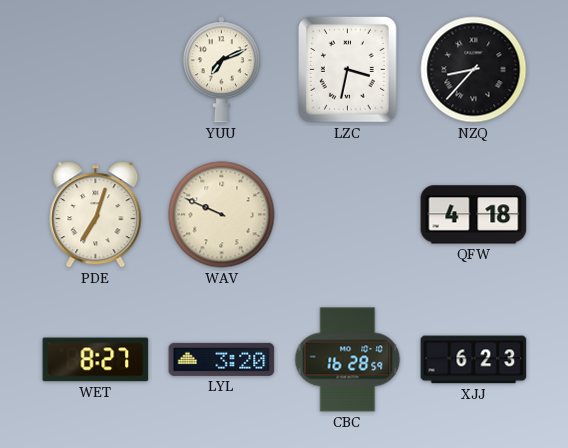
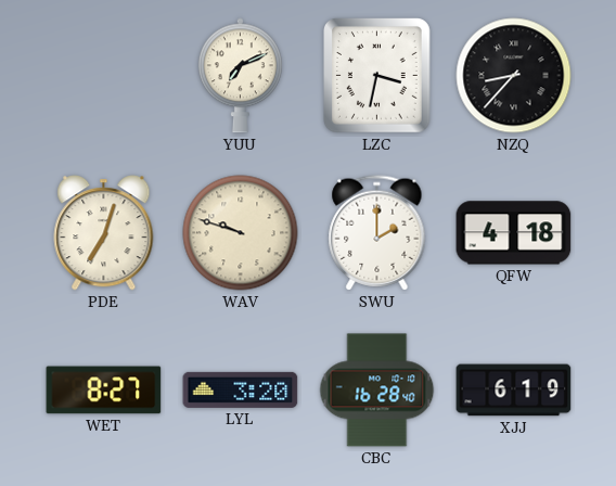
WAV: 9:49 -> 9:48
SWU: none -> 2:00
CBC: 16:28:59 -> 16:28:40
XJJ: 6:23 -> 6:19
